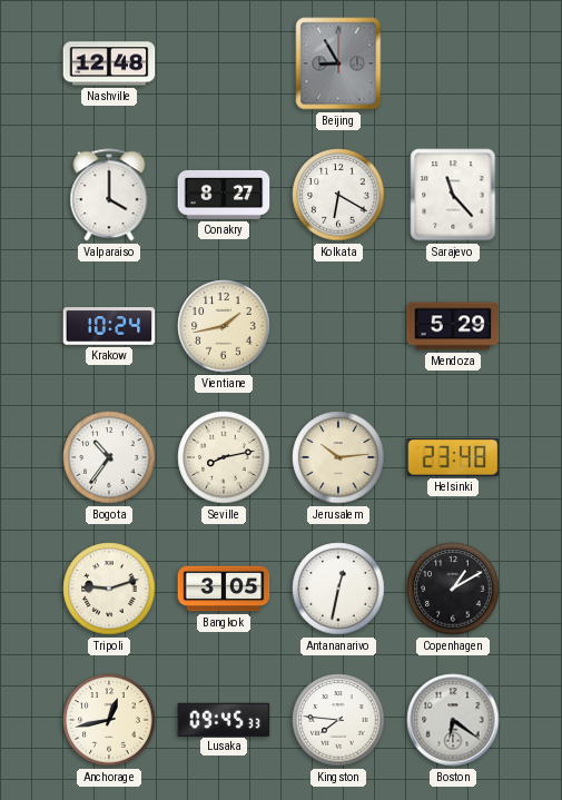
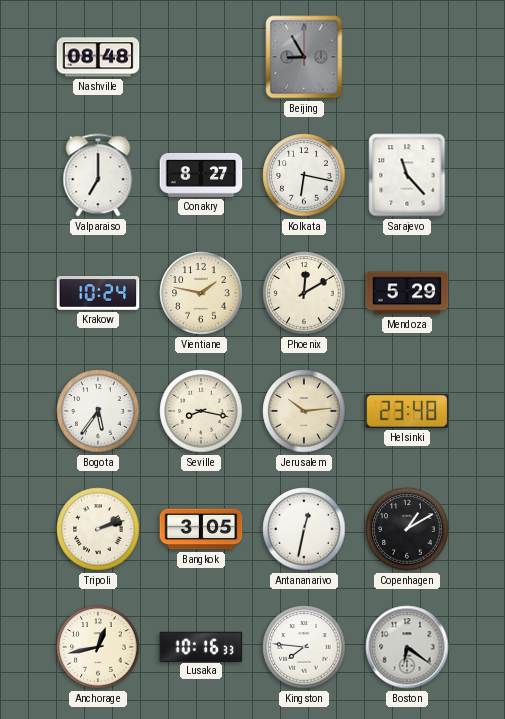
Nashville: 12:48 -> 08:48
Valparaiso: 4:00 -> 7:00
Kolkata: 6:20 -> 6:17
Vientiane: 1:43 -> 1:47
Phoenix: none -> 12:10
Bogota: 10:36 -> 5:36
Seville: 8:13 -> 8:17
Tripoli: 9:12 -> 2:12
Lusaka: 09:45 -> 10:16
